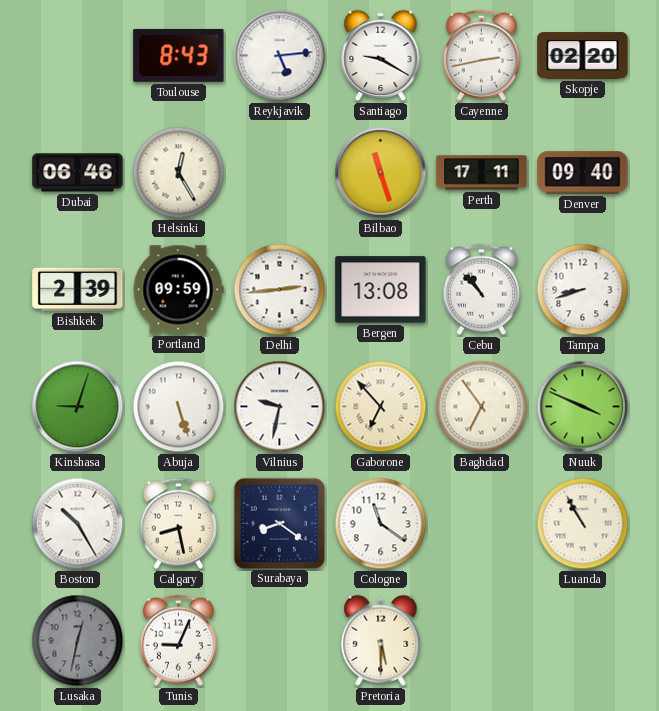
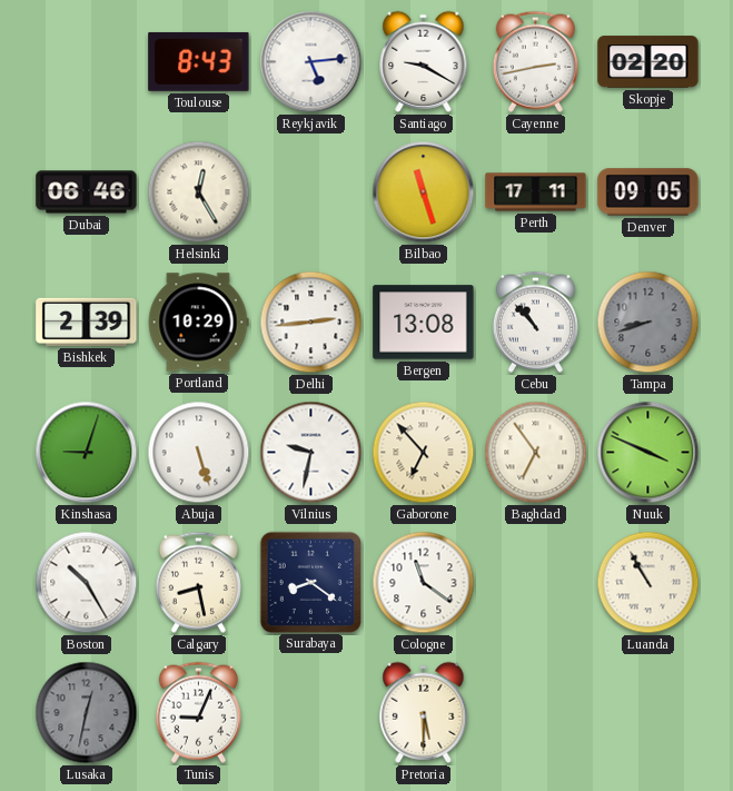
Denver: 09:40 -> 09:05
Portland: 09:59 -> 10:29
Tampa dial: white -> grey
